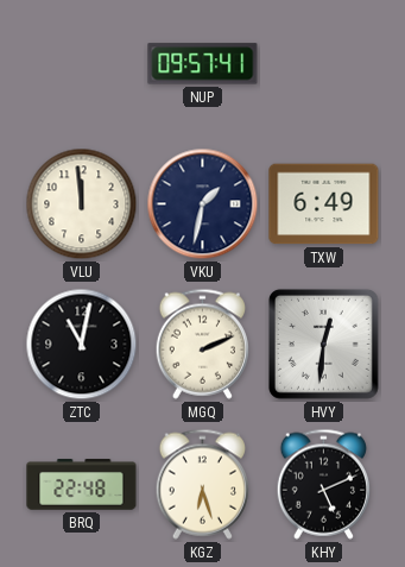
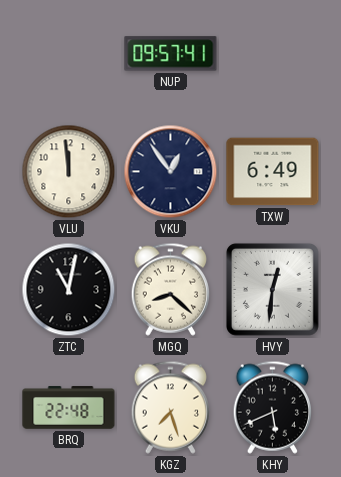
VKU: 1:32 -> 12:54
MGQ: 2:11 -> 8:22
KGZ: 6:27 -> 7:27
KHY: 5:11 -> 5:41
